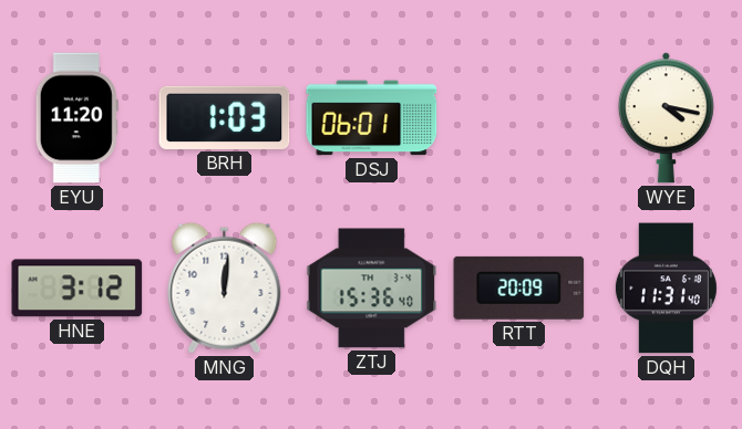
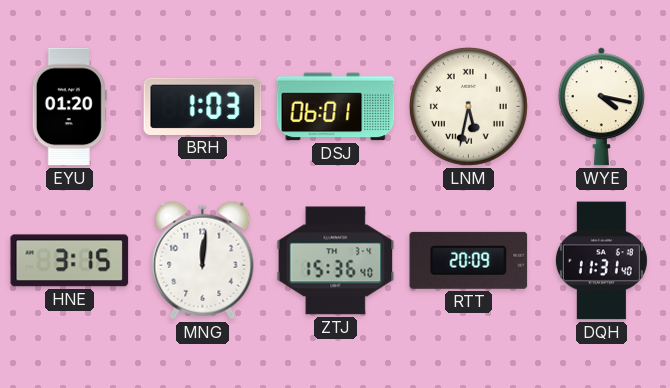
EYU: 11:20 -> 01:20
LNM: none -> 5:32
HNE: 3:12 -> 3:15
